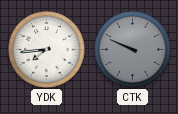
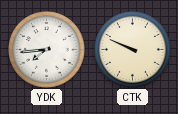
CTK dial: grey -> cream
